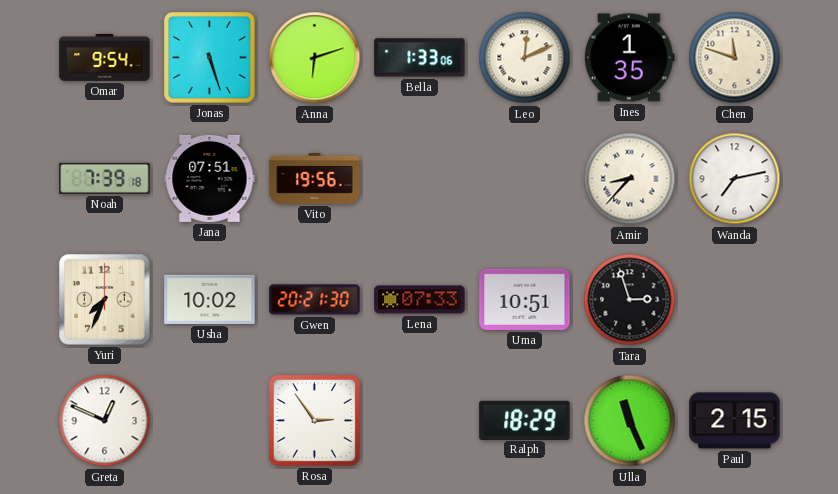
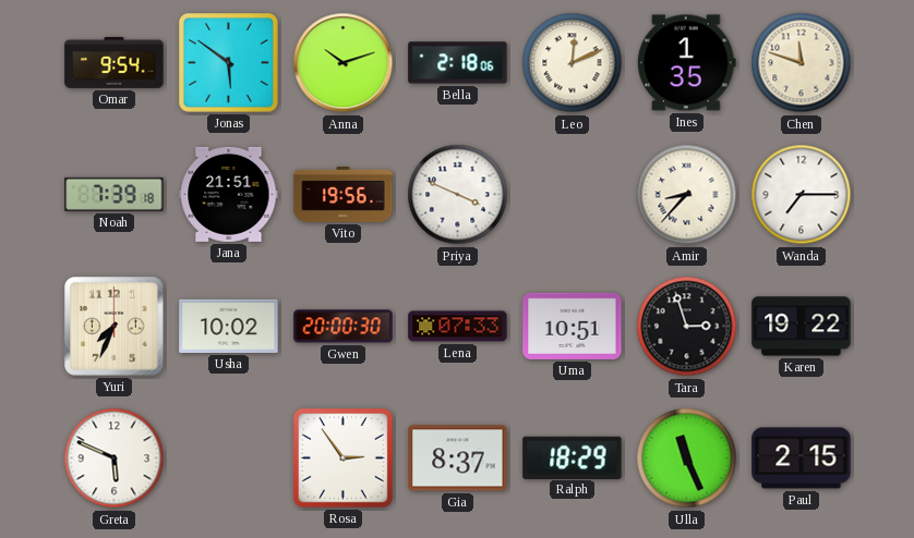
Jonas: 5:27 -> 5:51
Anna: 6:12 -> 10:12
Bella: 1:33 -> 2:18
Jana: 07:51 -> 21:51
Priya: none -> 3:49
Wanda: 7:13 -> 7:15
Gwen: 20:21 -> 20:00
Karen: none -> 19:22
Greta: 12:49 -> 5:49
Gia: none -> 8:37
